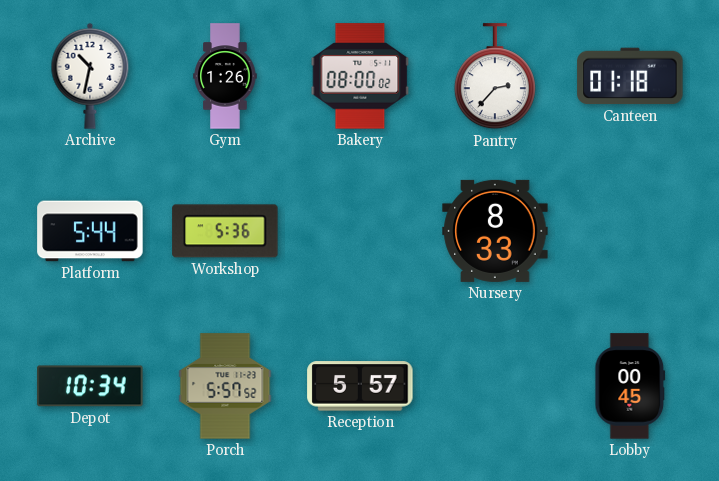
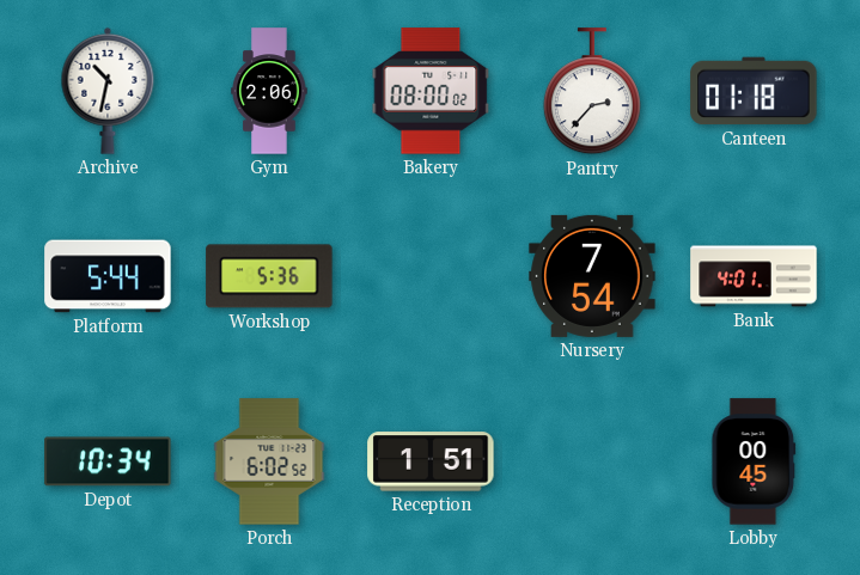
Gym: 1:26 -> 2:06
Nursery: 8:33 -> 7:54
Bank: none -> 4:01
Porch: 5:57 -> 6:02
Reception: 5:57 -> 1:51
